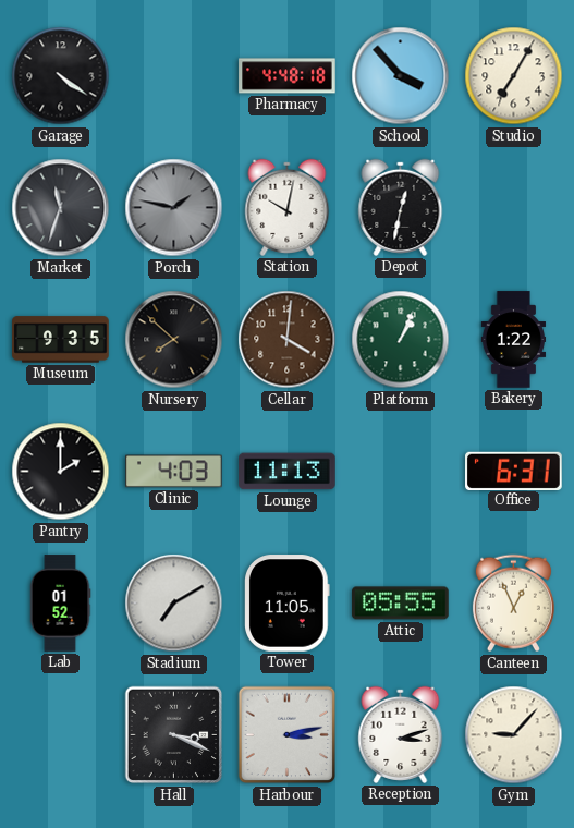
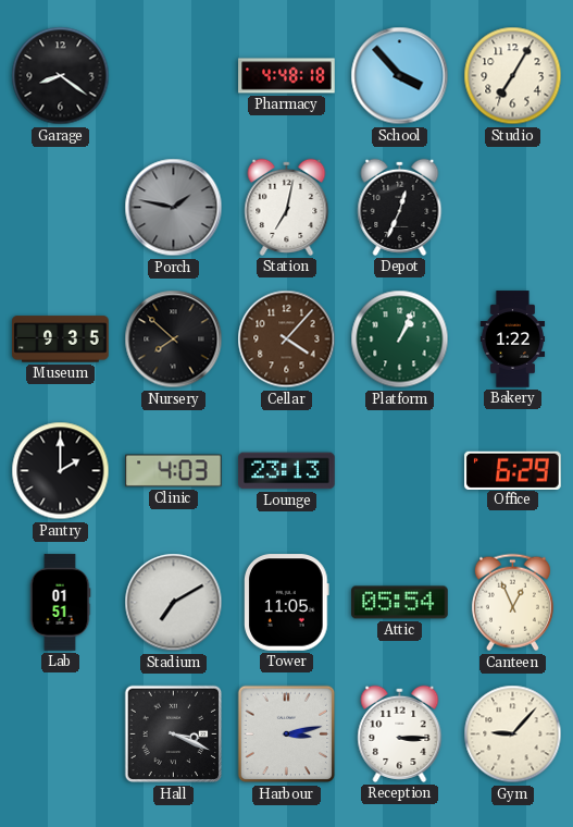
Garage: 4:21 -> 8:21
Market: 11:33 -> none
Station: 10:02 -> 7:02
Depot: 12:32 -> 12:34
Cellar: 4:01 -> 4:07
Lounge: 11:13 -> 23:13
Office: 6:31 -> 6:29
Lab: 01:52 -> 01:51
Attic: 05:55 -> 05:54
Reception: 3:12 -> 3:15
